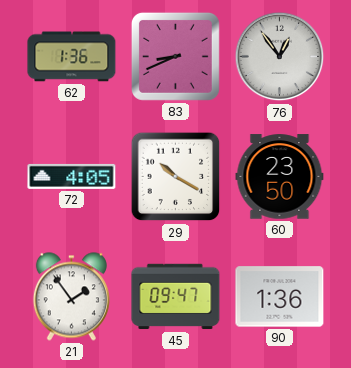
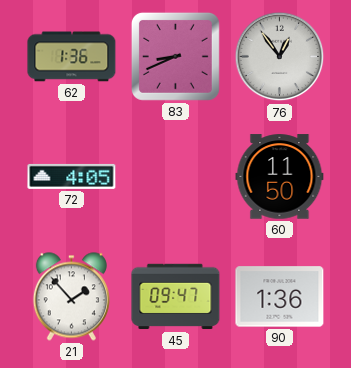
29: 10:20 -> none
60: 23:50 -> 11:50
21: 1:54 -> 1:53
